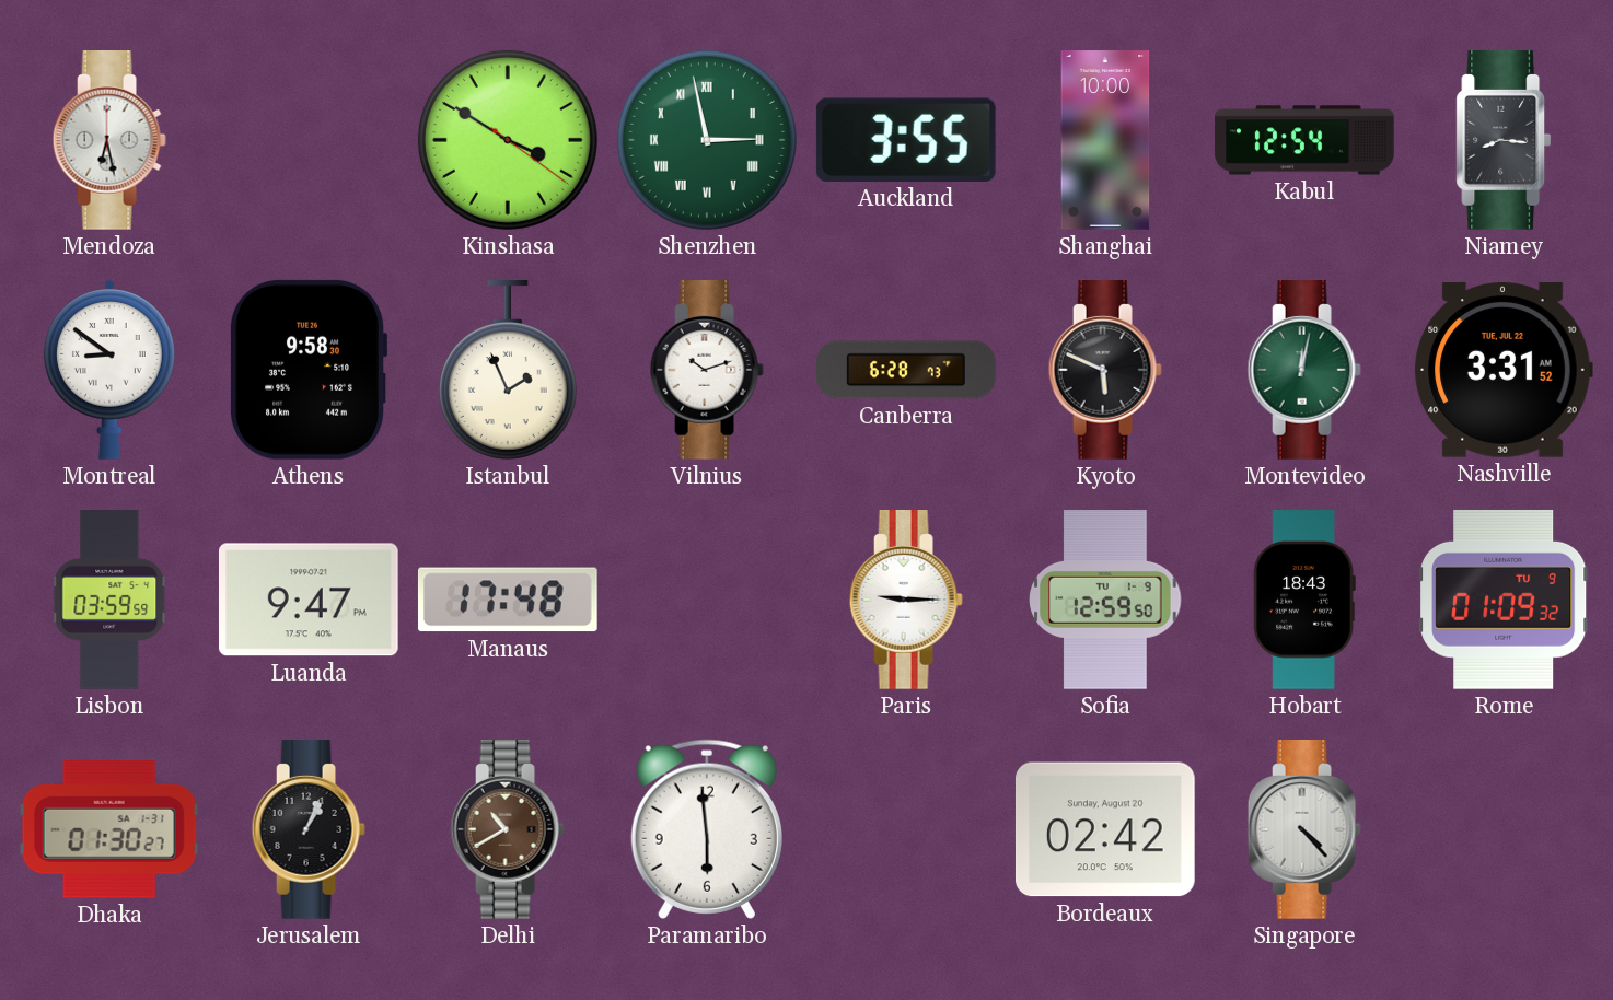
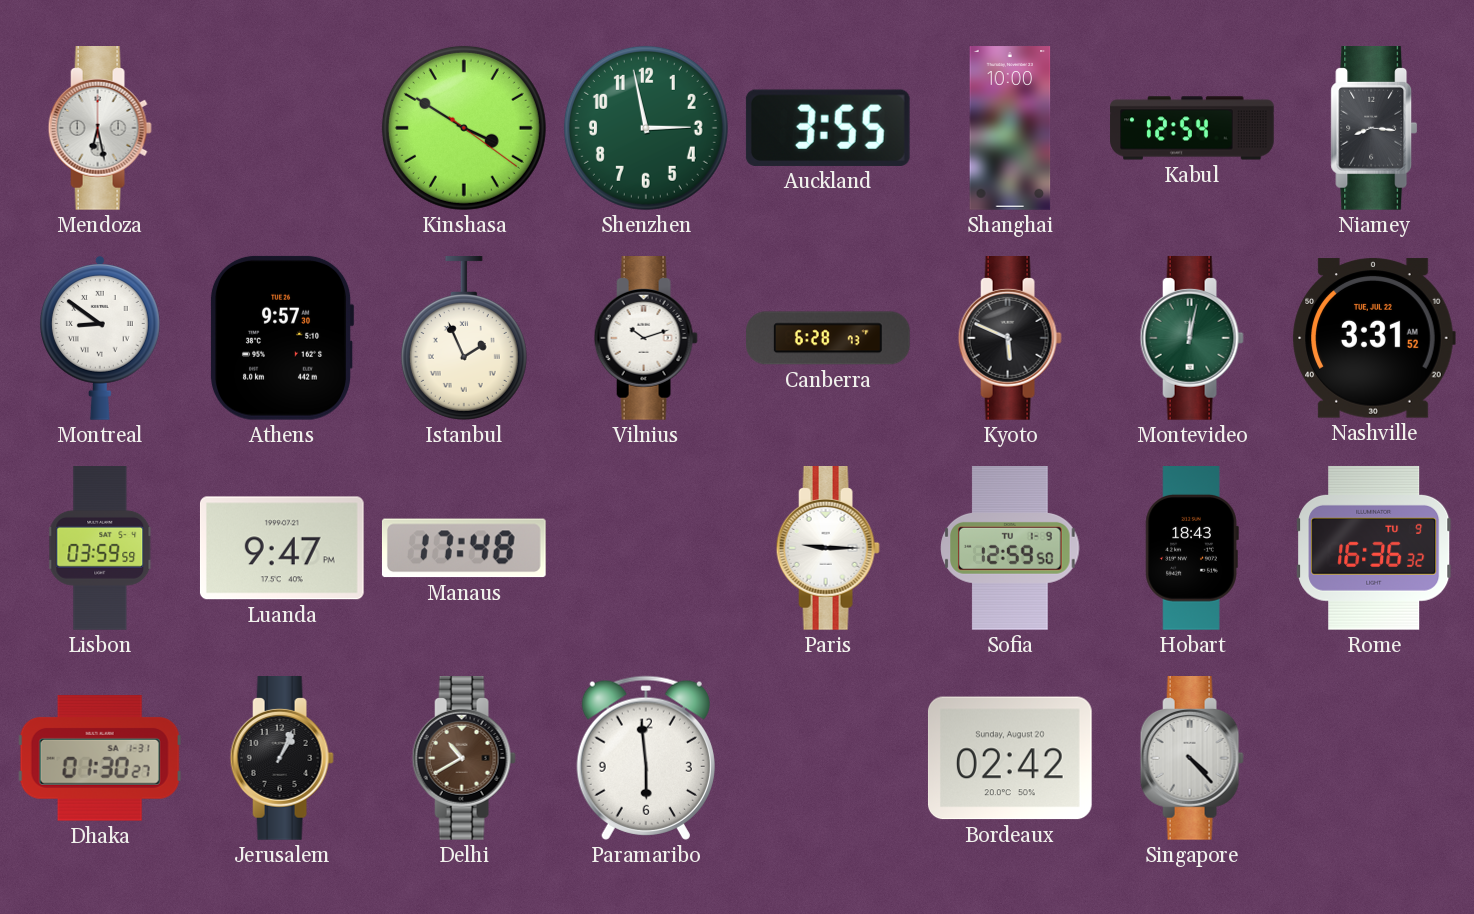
Shenzhen numerals: Roman -> Arabic
Athens: 9:58 -> 9:57
Rome: 01:09 -> 16:36
